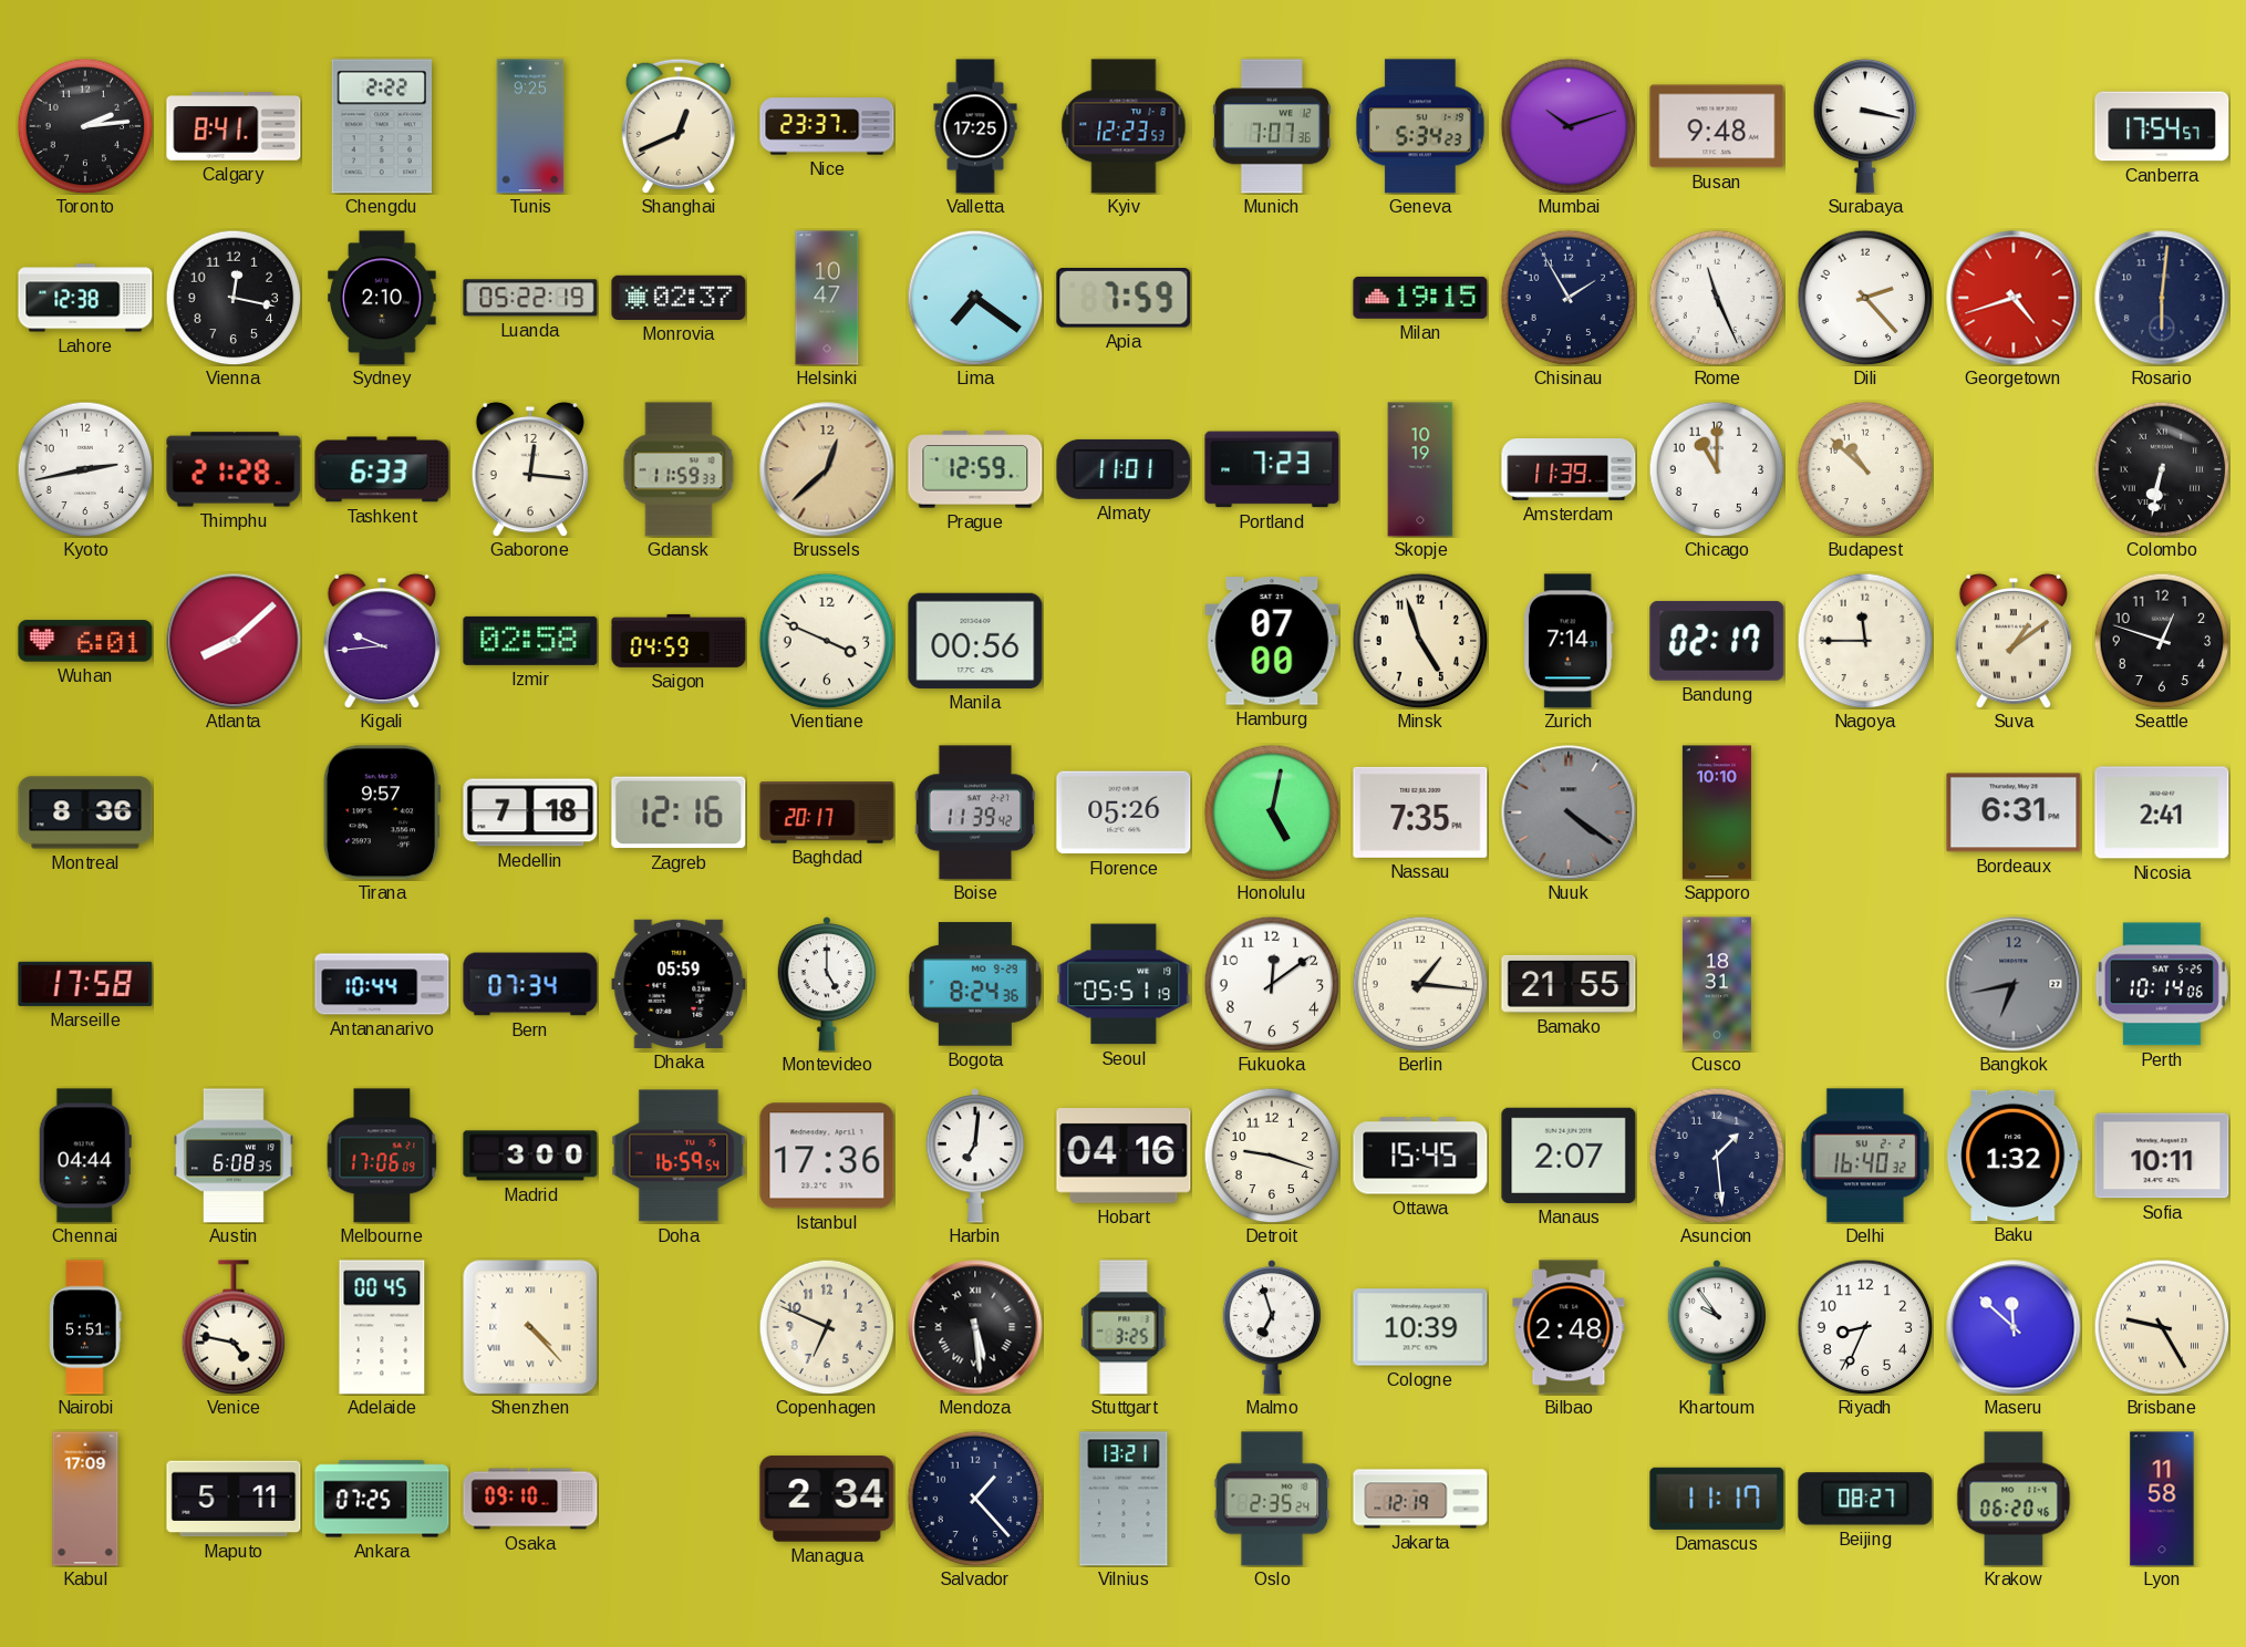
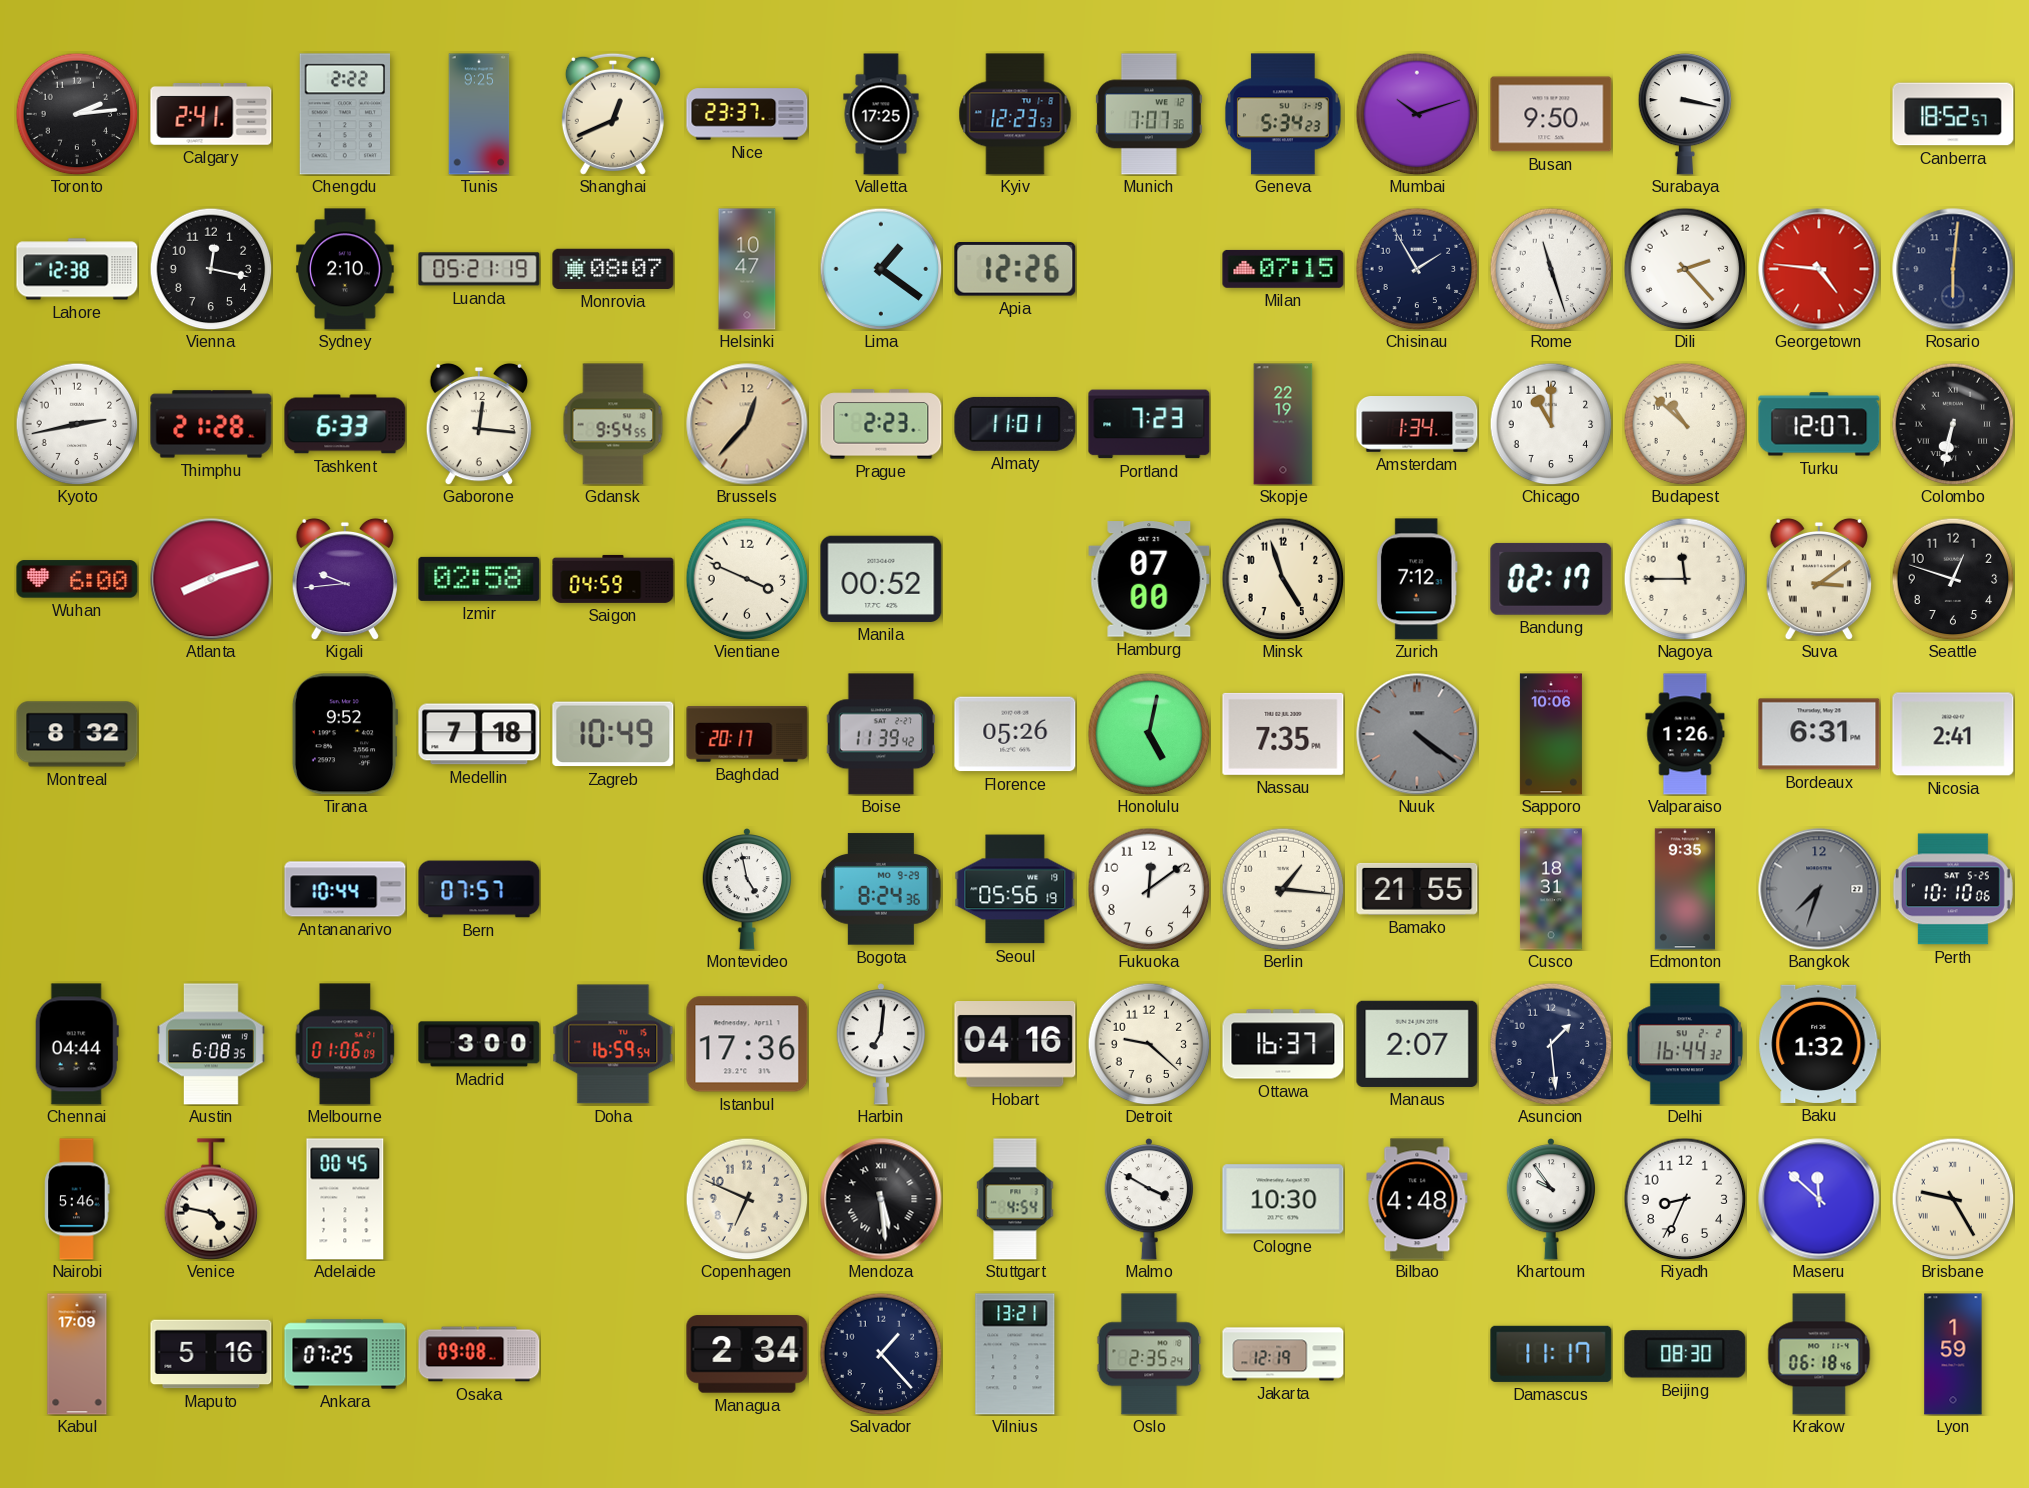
Calgary: 8:41 -> 2:41
Busan: 9:48 -> 9:50
Canberra: 17:54 -> 18:52
Luanda: 05:22 -> 05:21
Monrovia: 02:37 -> 08:07
Lima: 7:21 -> 1:21
Apia: 7:59 -> 12:26
Milan: 19:15 -> 07:15
Rome: 11:26 -> 11:27
Georgetown: 4:42 -> 4:46
Gdansk: 11:59 -> 9:54
Brussels: 12:38 -> 12:37
Prague: 12:59 -> 2:23
Skopje: 10:19 -> 22:19
Amsterdam: 11:39 -> 1:34
Turku: none -> 12:07
Wuhan: 6:01 -> 6:00
Atlanta: 8:08 -> 8:12
Manila: 00:56 -> 00:52
Zurich: 7:14 -> 7:12
Suva: 1:09 -> 3:09
Montreal: 8:36 -> 8:32
Tirana: 9:57 -> 9:52
Zagreb: 12:16 -> 10:49
Sapporo: 10:10 -> 10:06
Valparaiso: none -> 1:26
Marseille: 17:58 -> none
Bern: 07:34 -> 07:57
Dhaka: 05:59 -> none
Montevideo: 5:00 -> 4:58
Seoul: 05:51 -> 05:56
Edmonton: none -> 9:35
Bangkok: 6:43 -> 7:33
Perth: 10:14 -> 10:10
Melbourne: 17:06 -> 01:06
Detroit: 9:18 -> 9:22
Ottawa: 15:45 -> 16:37
Delhi: 16:40 -> 16:44
Sofia: 10:11 -> none
Nairobi: 5:51 -> 5:46
Shenzhen: 4:23 -> none
Stuttgart: 3:25 -> 4:54
Malmo: 6:57 -> 3:50
Cologne: 10:39 -> 10:30
Bilbao: 2:48 -> 4:48
Maputo: 5:11 -> 5:16
Osaka: 09:10 -> 09:08
Beijing: 08:27 -> 08:30
Krakow: 06:20 -> 06:18
Lyon: 11:58 -> 1:59
